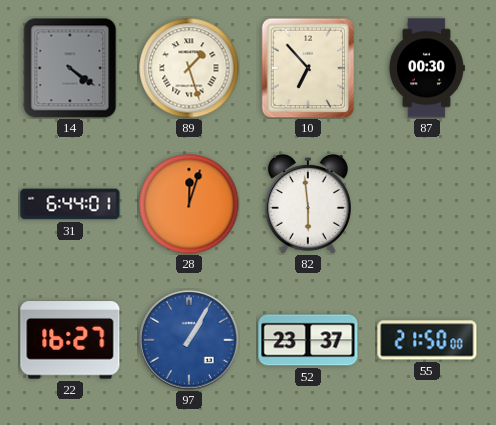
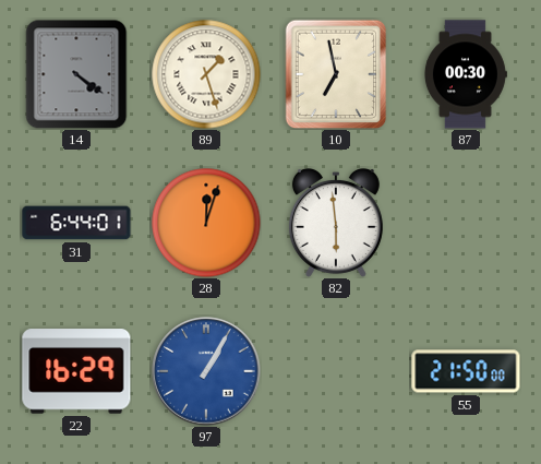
10: 6:53 -> 6:58
22: 16:27 -> 16:29
52: 23:37 -> none
